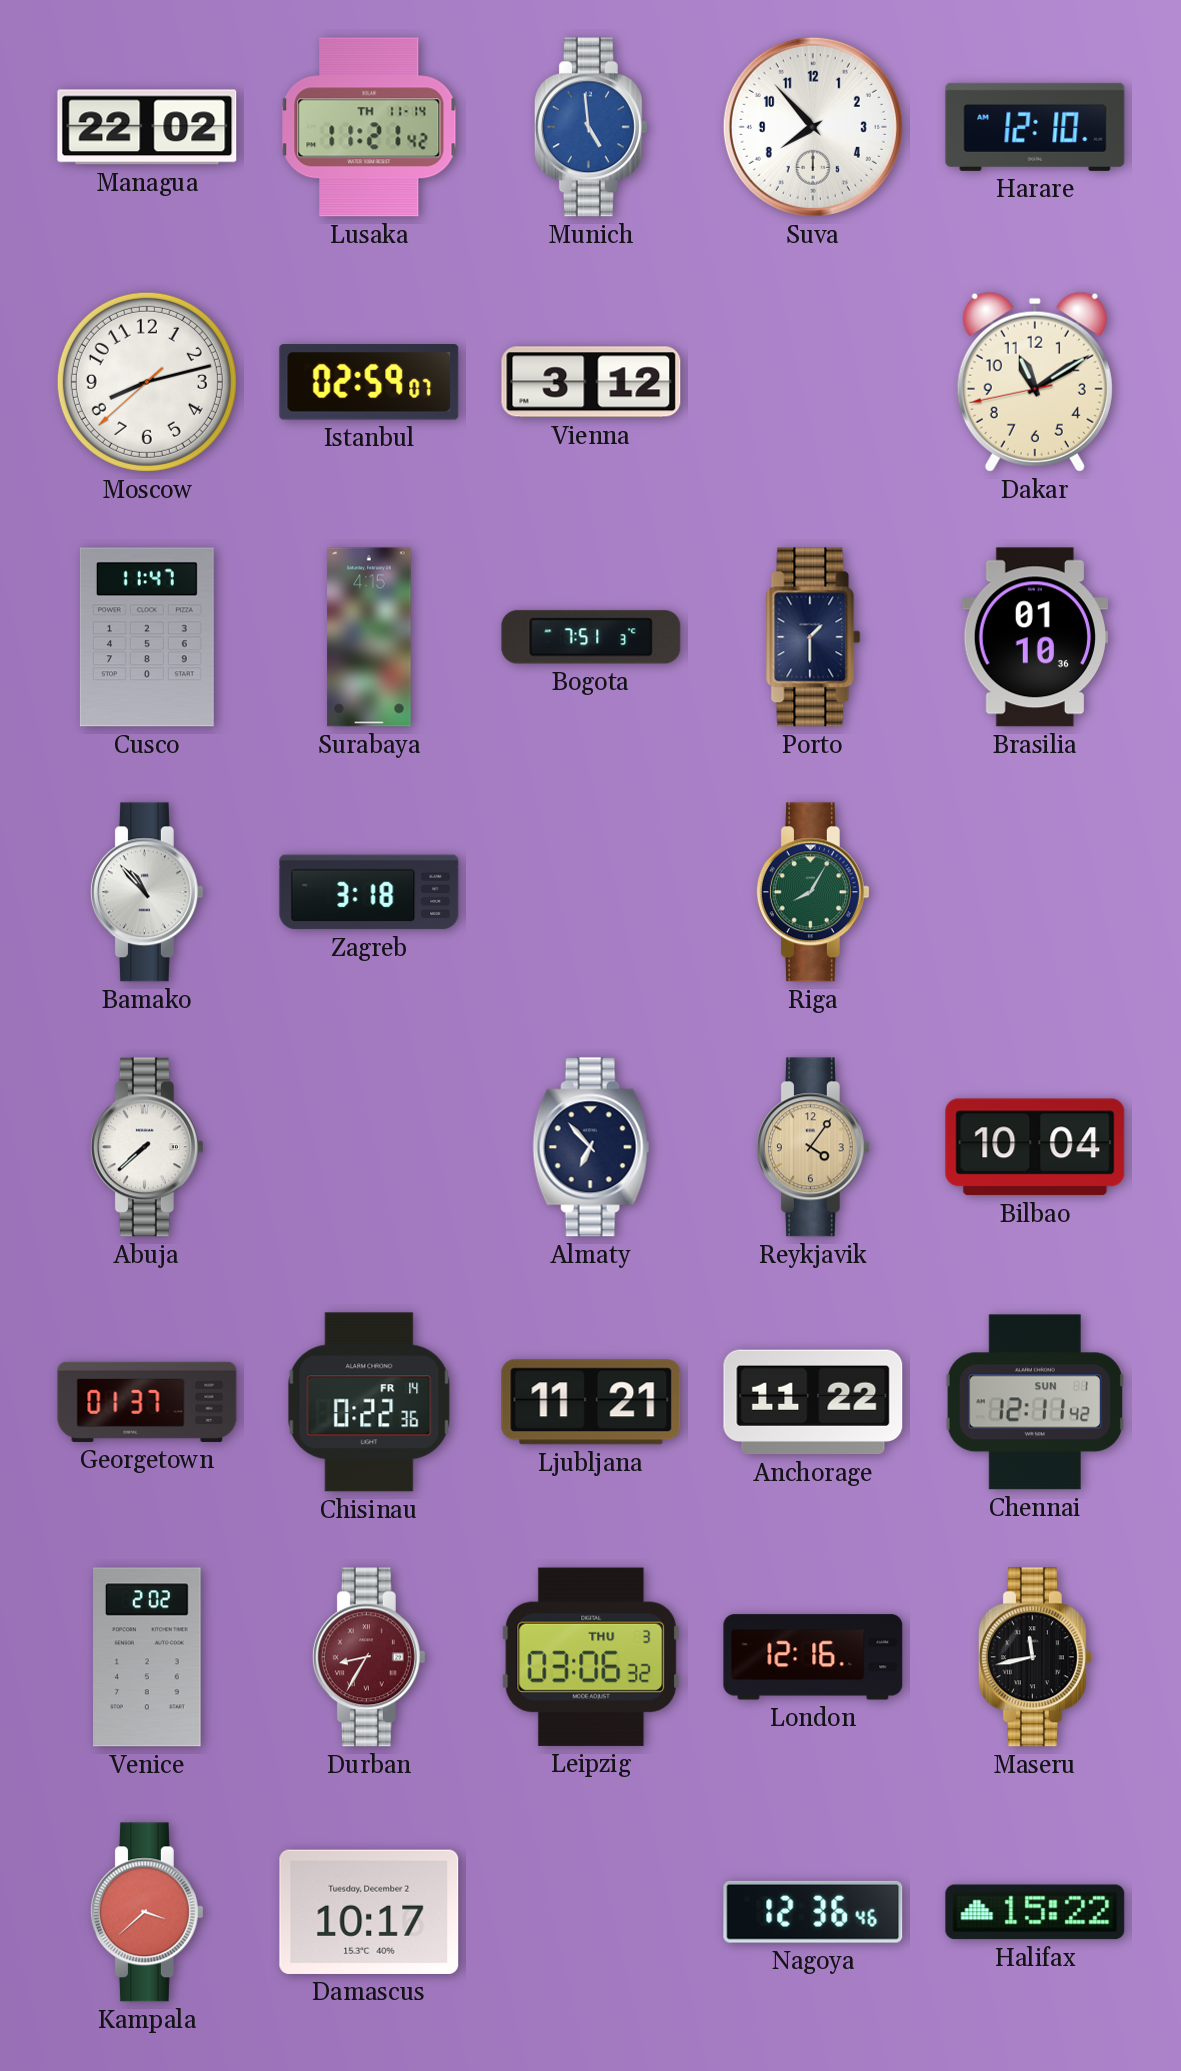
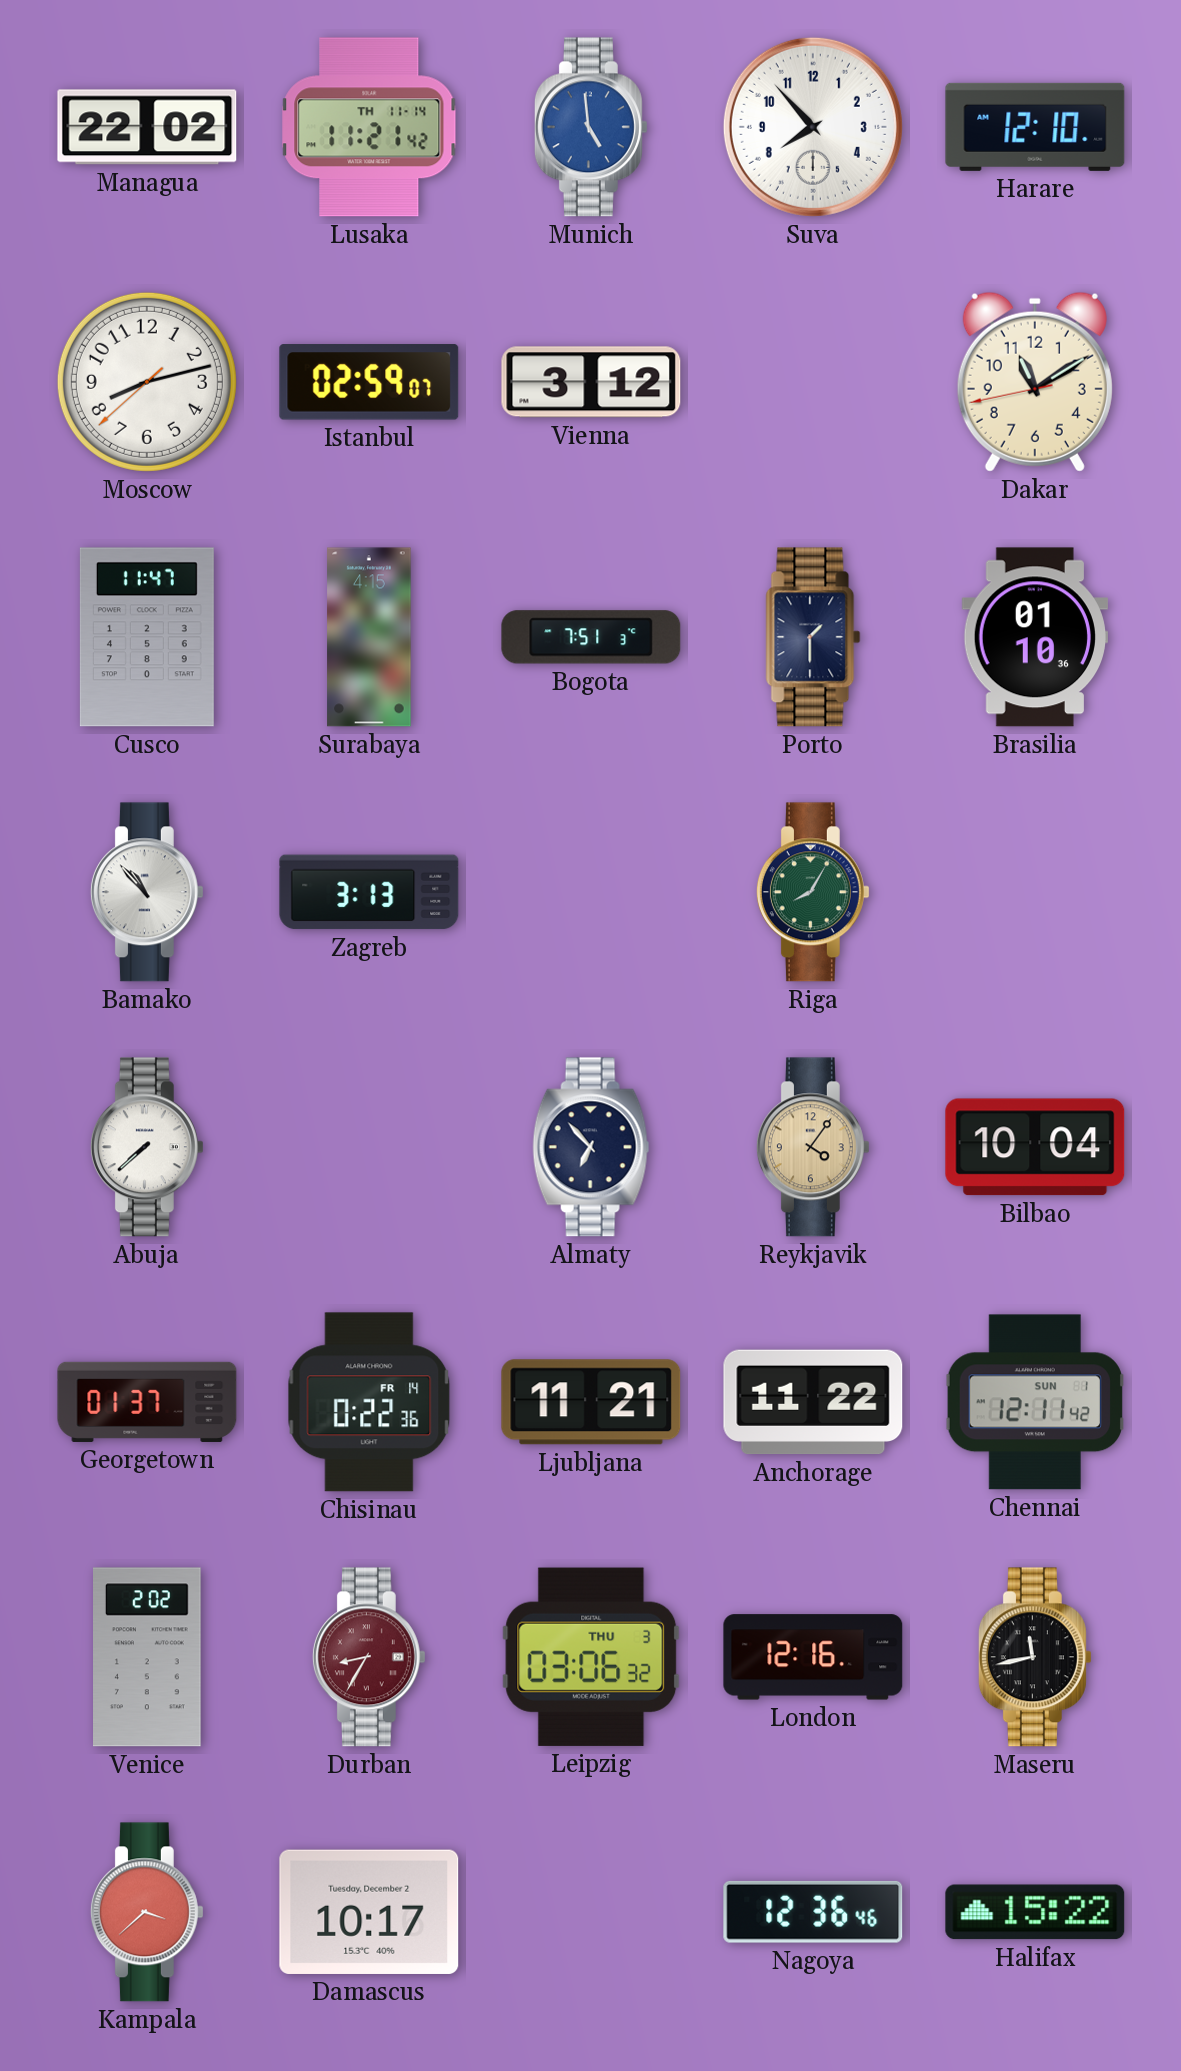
Zagreb: 3:18 -> 3:13
